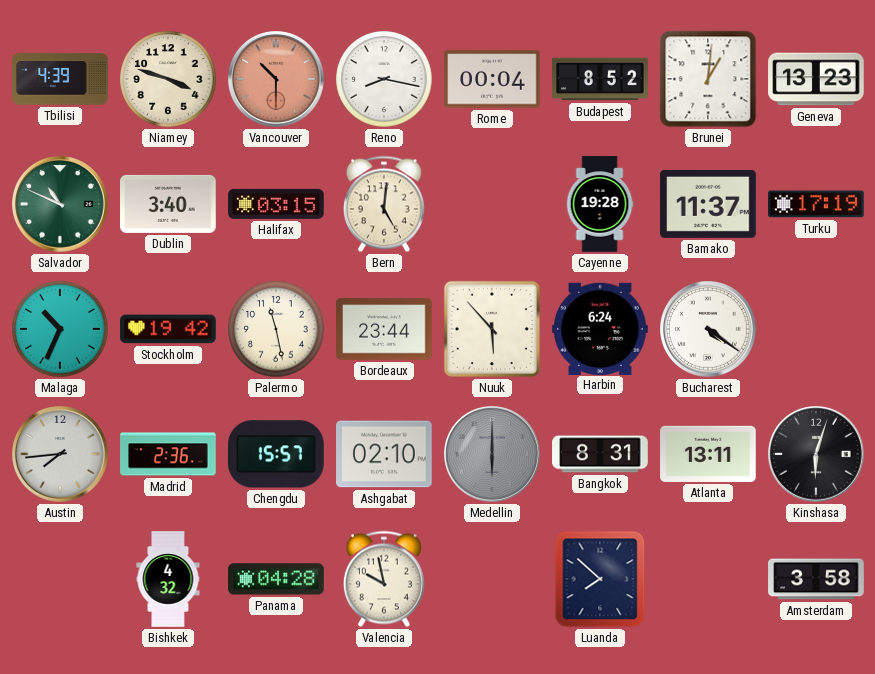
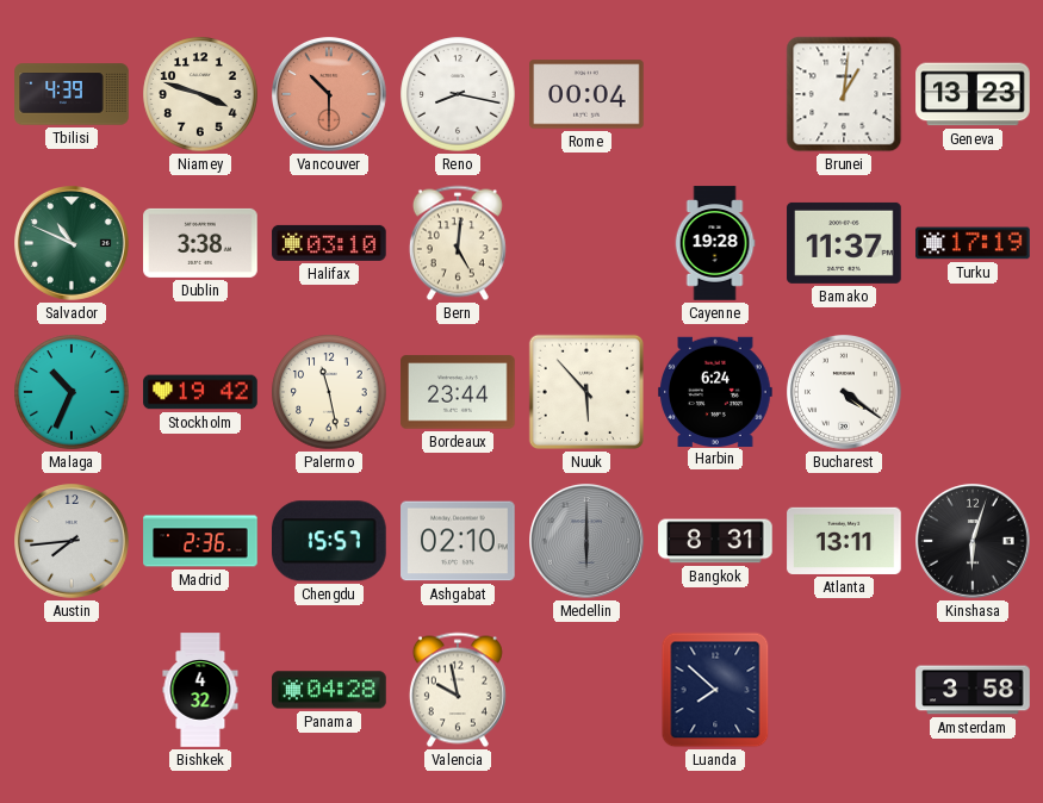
Budapest: 8:52 -> none
Dublin: 3:40 -> 3:38
Halifax: 03:15 -> 03:10
